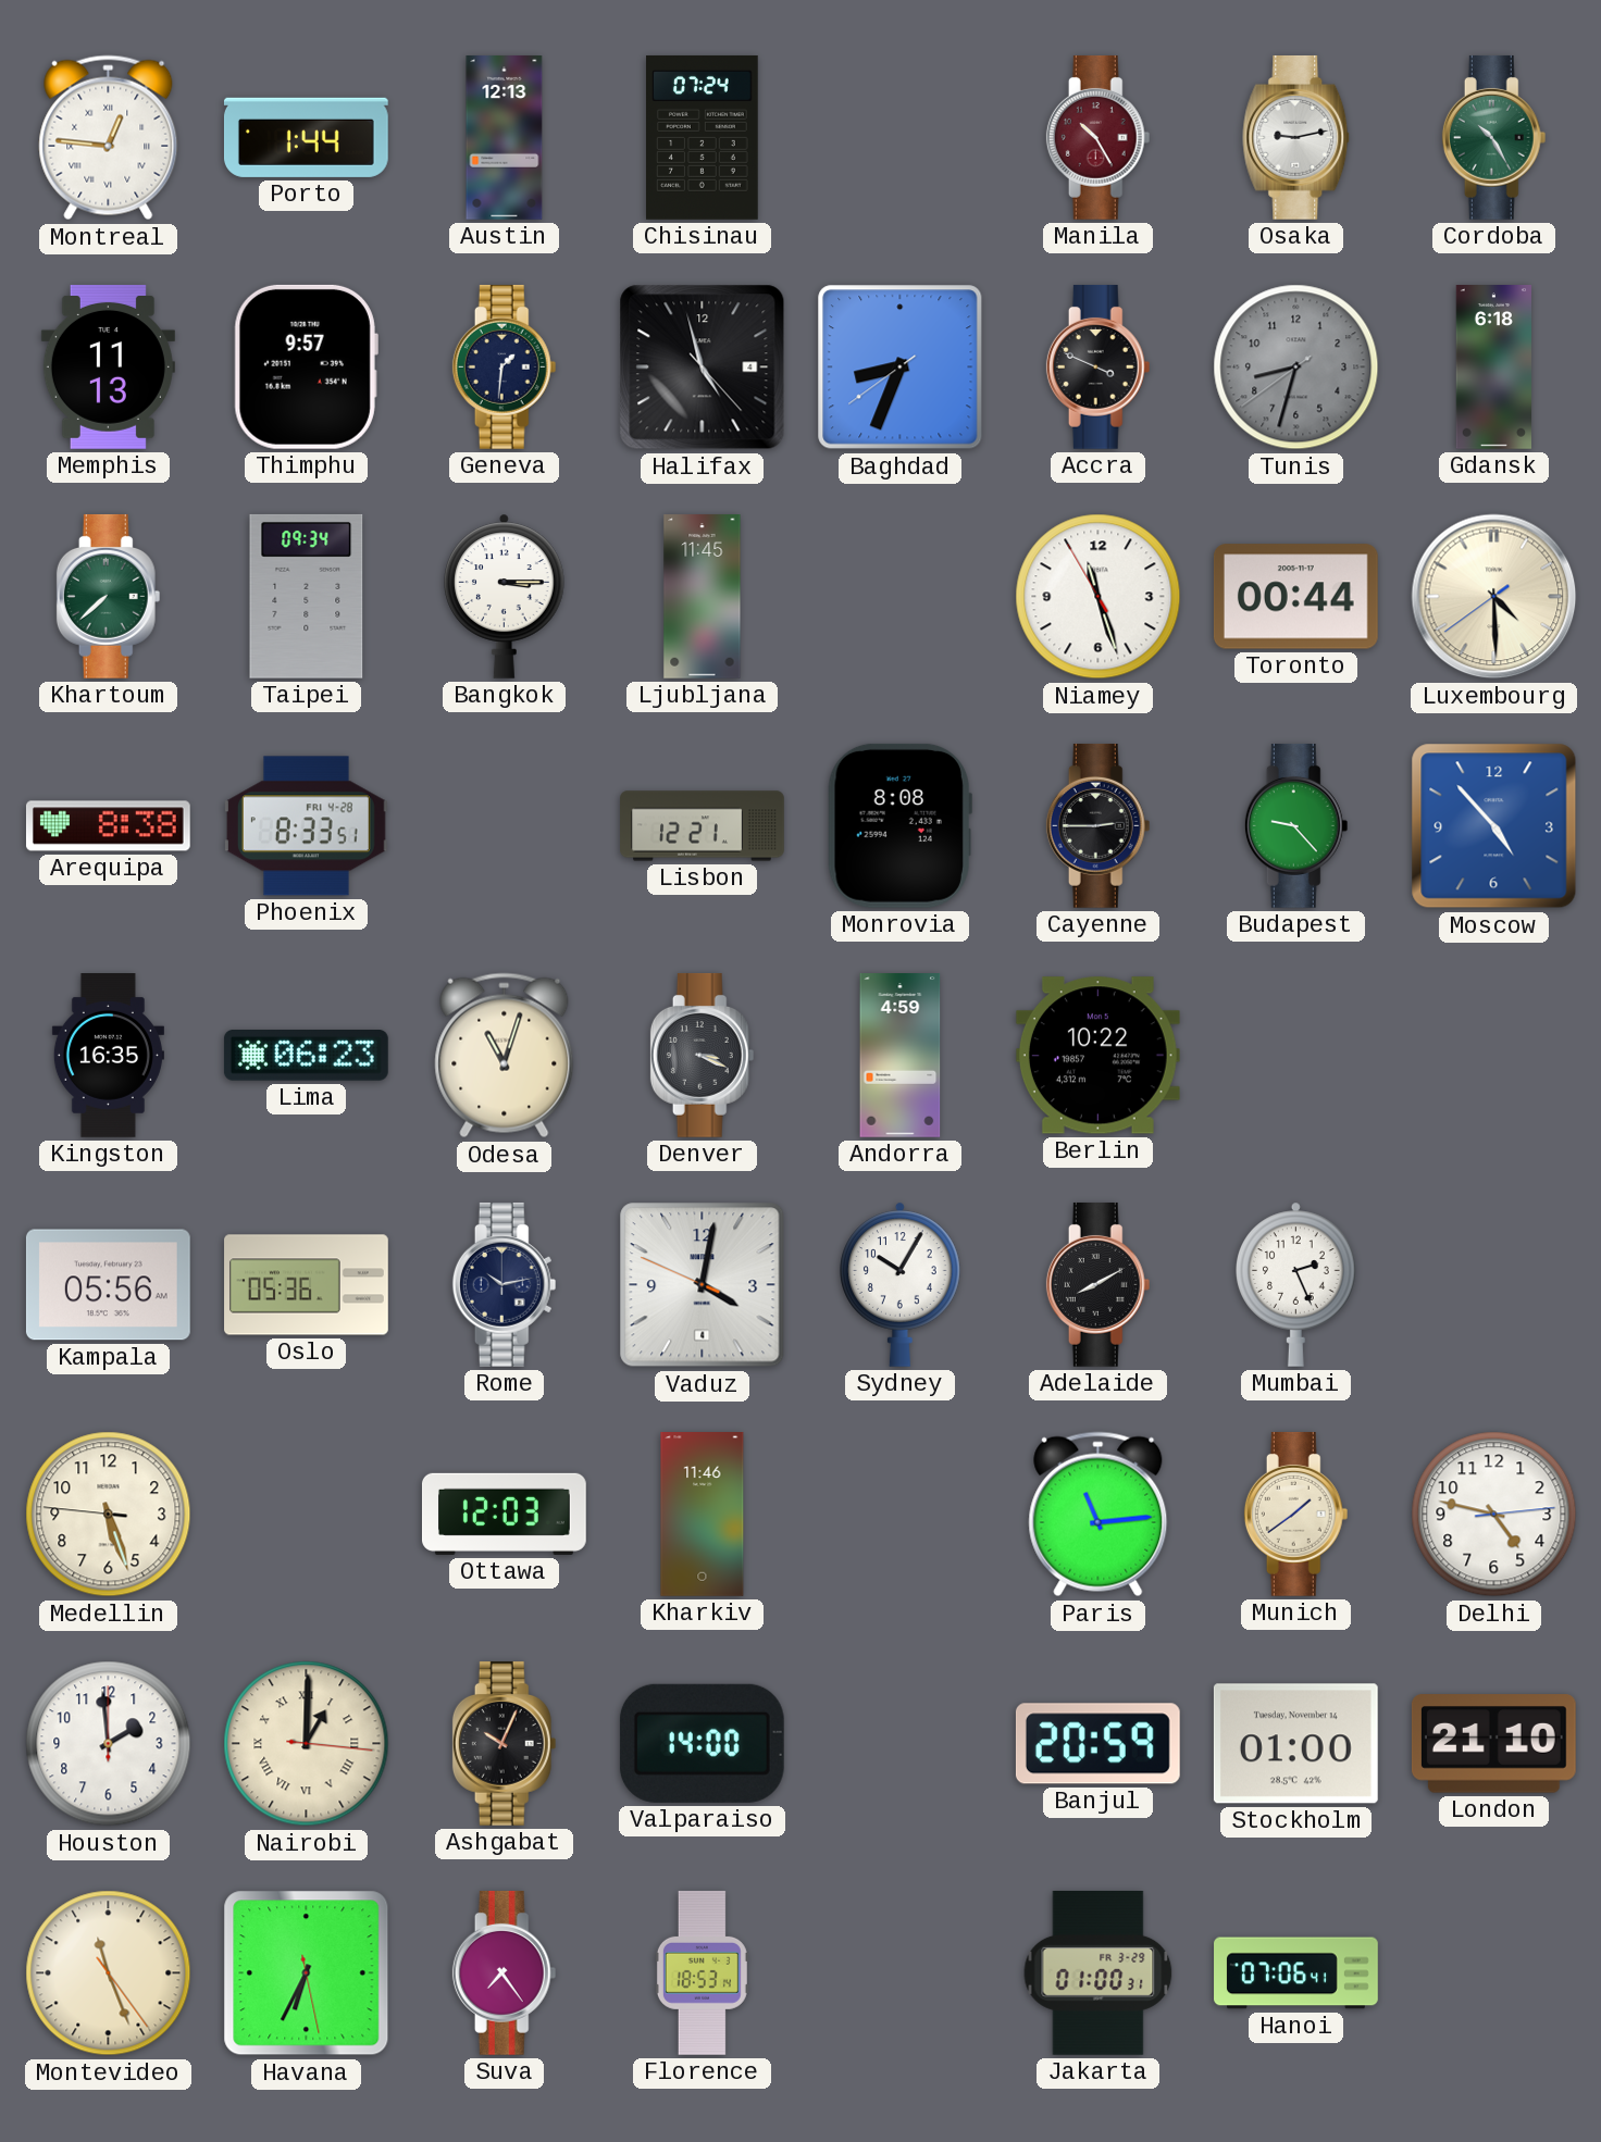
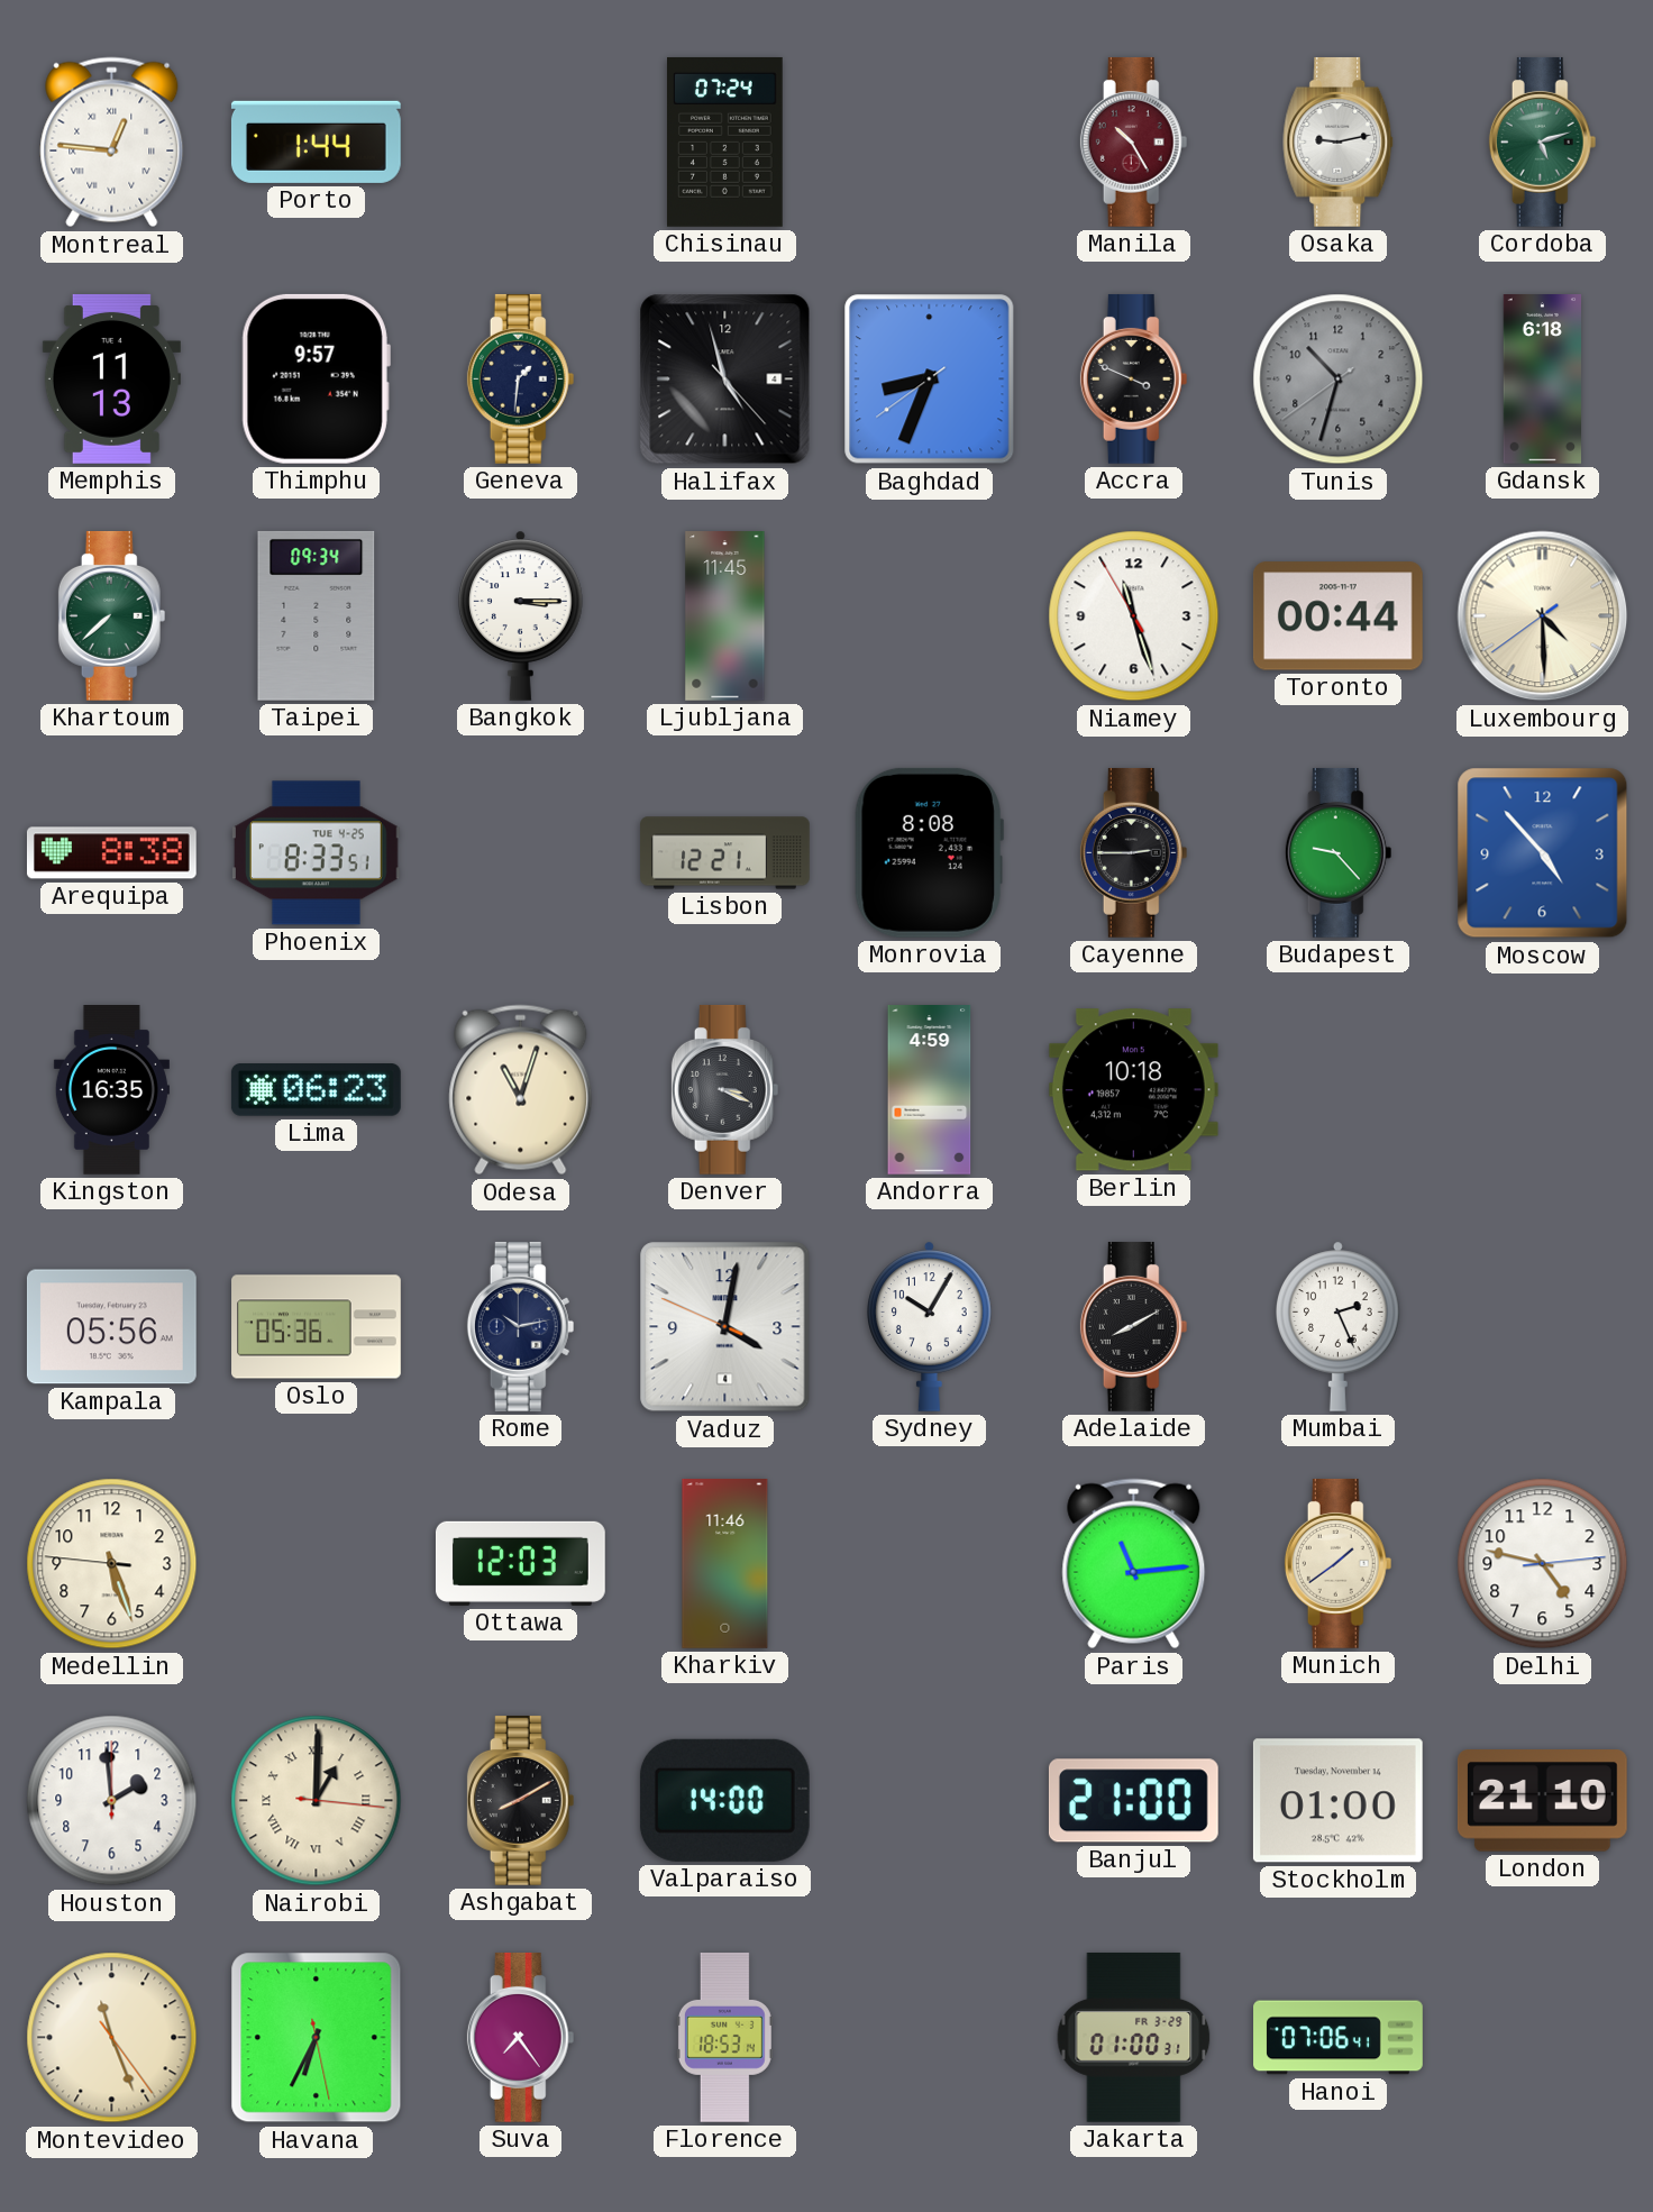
Austin: 12:13 -> none
Cordoba: 10:25 -> 5:12
Tunis: 8:32 -> 10:32
Phoenix date: FRI 4-28 -> TUE 4-25
Berlin: 10:22 -> 10:18
Ashgabat: 10:04 -> 8:10
Banjul: 20:59 -> 21:00
